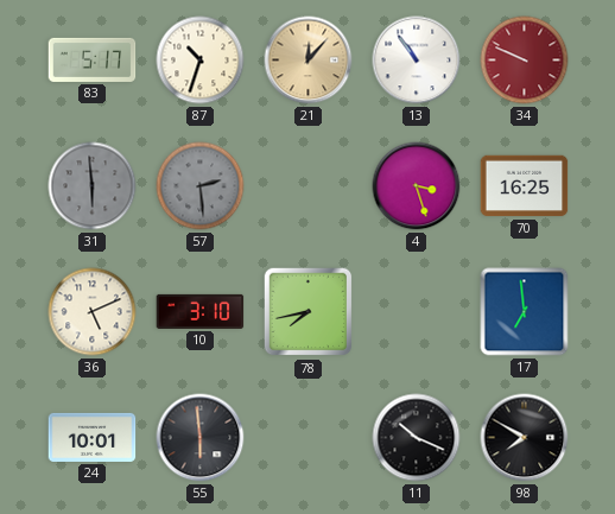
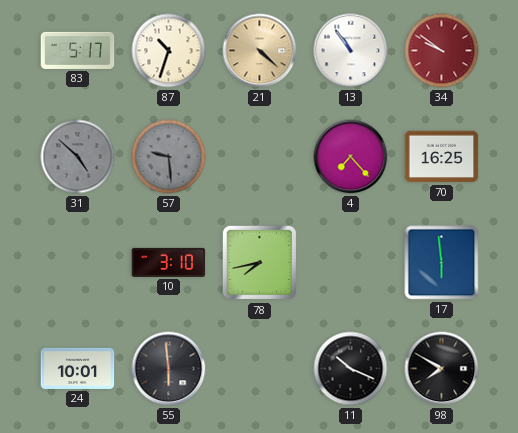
21: 12:07 -> 4:22
34: 9:49 -> 9:51
31: 5:59 -> 4:52
57: 2:29 -> 9:29
4: 3:27 -> 7:23
36: 5:11 -> none
17: 6:59 -> 5:59
